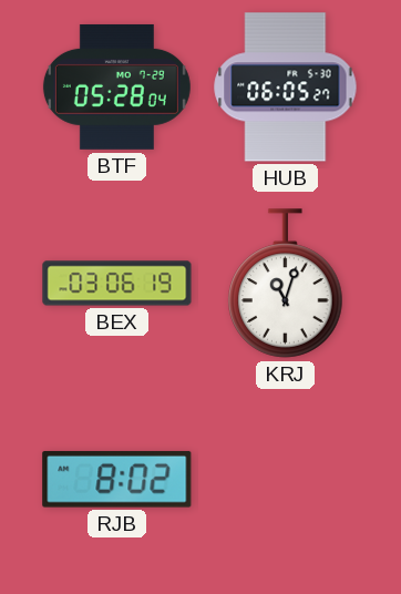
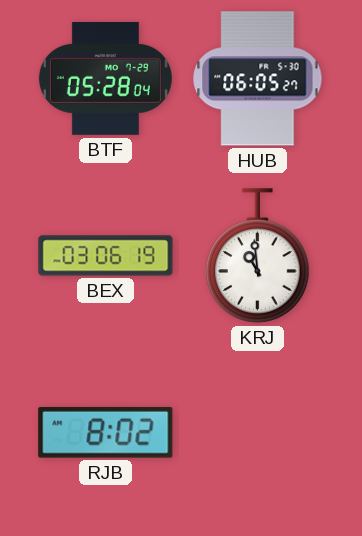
KRJ: 11:03 -> 10:59
